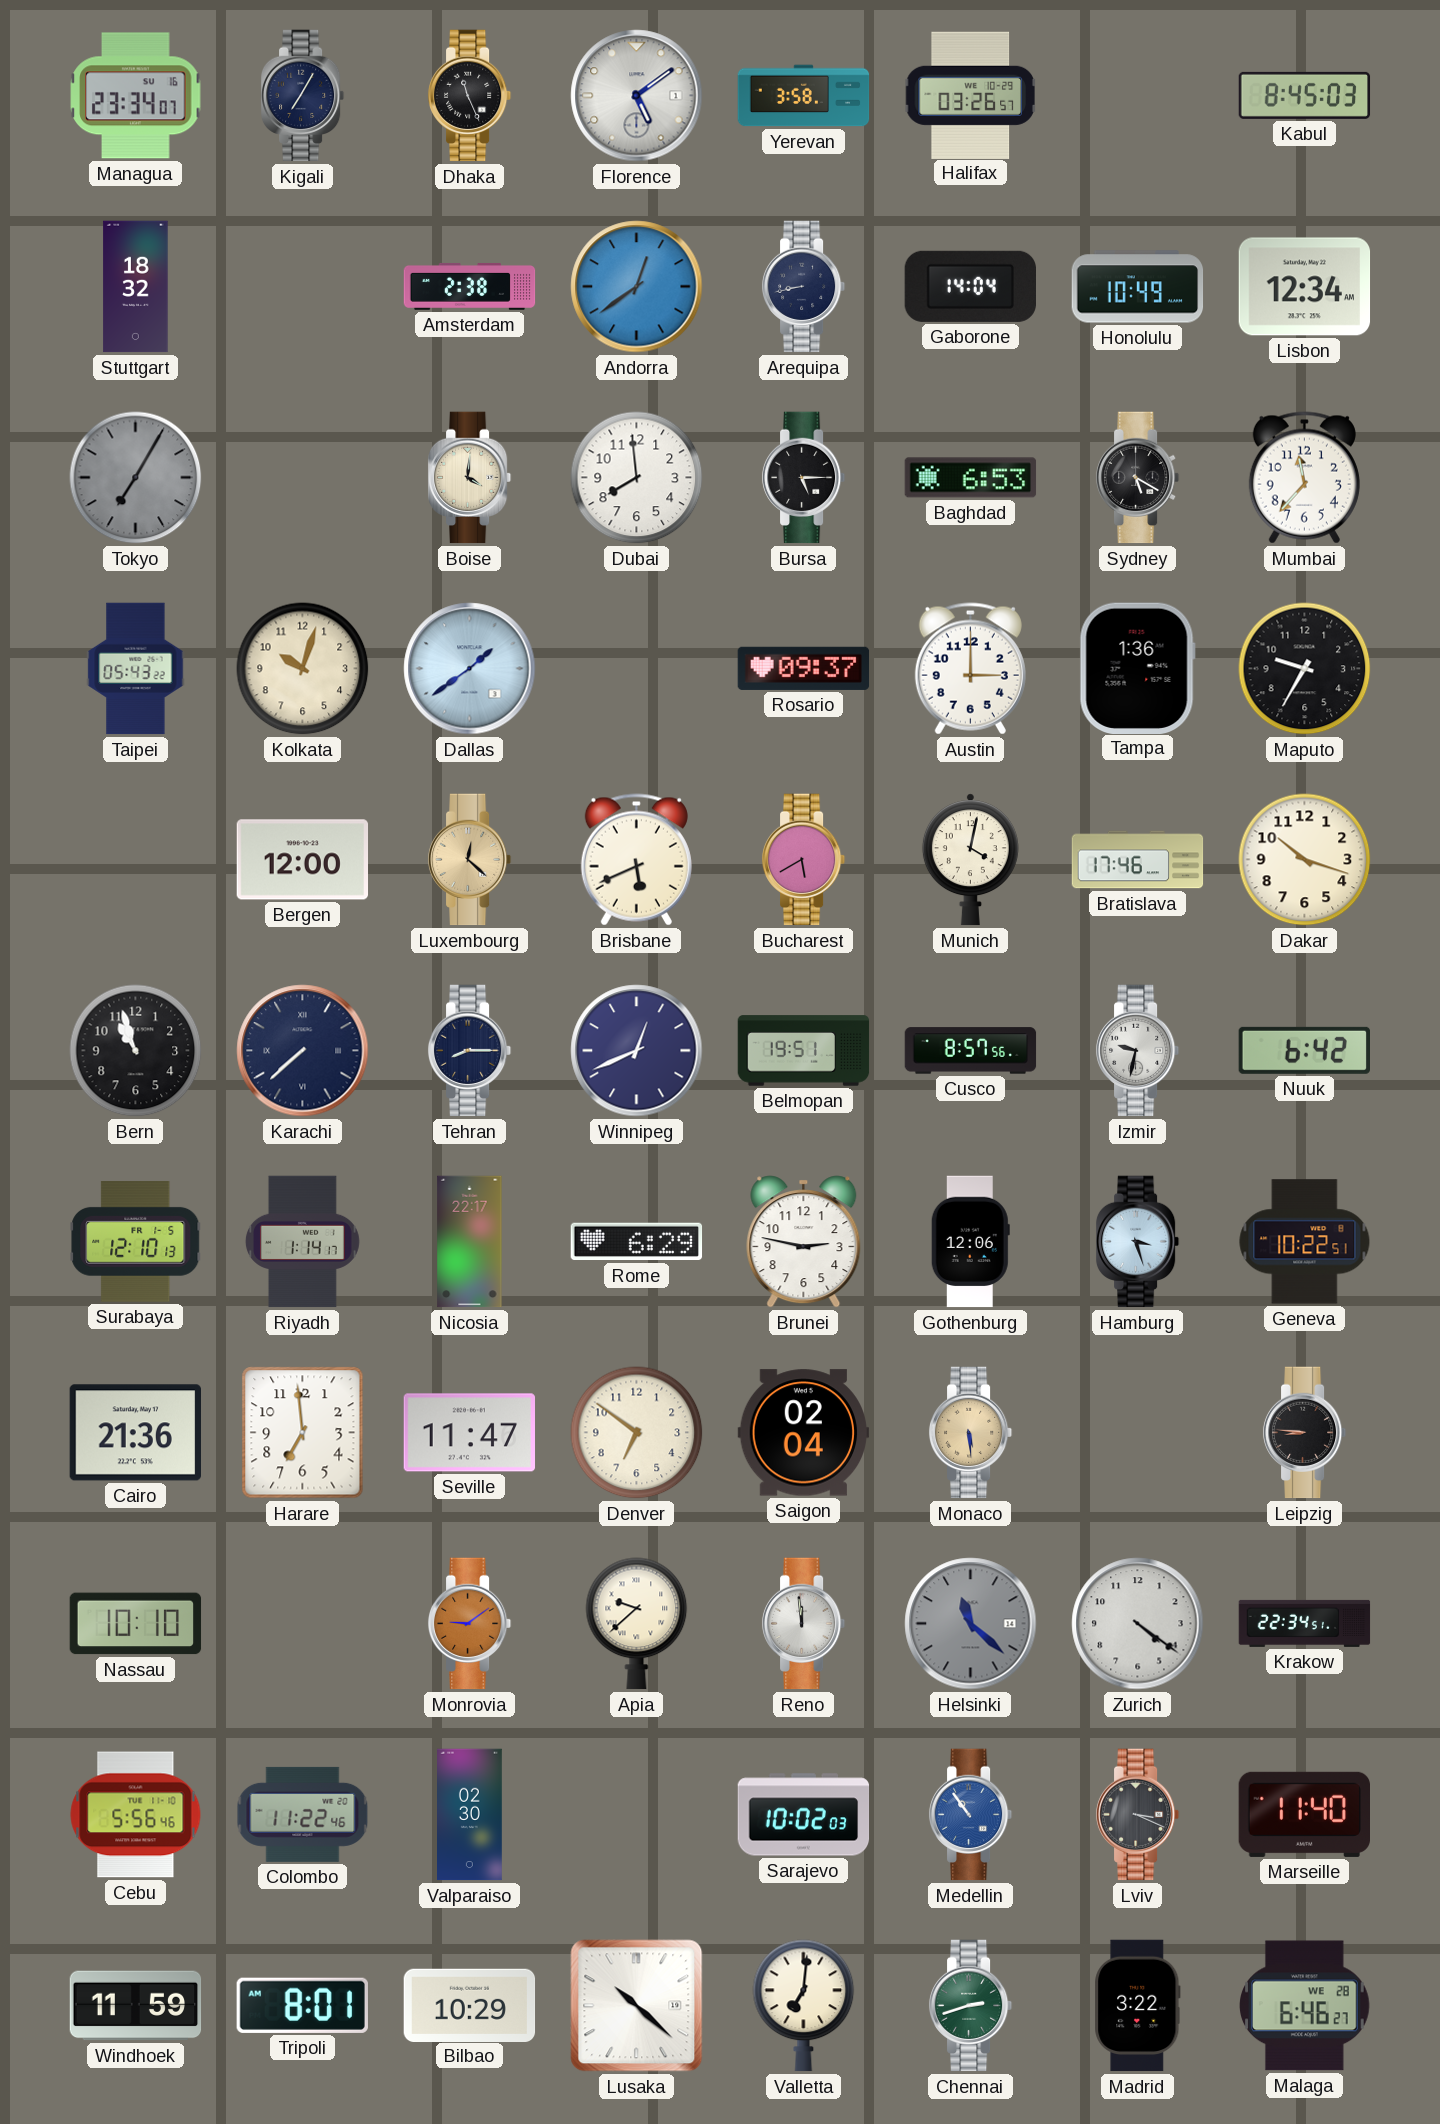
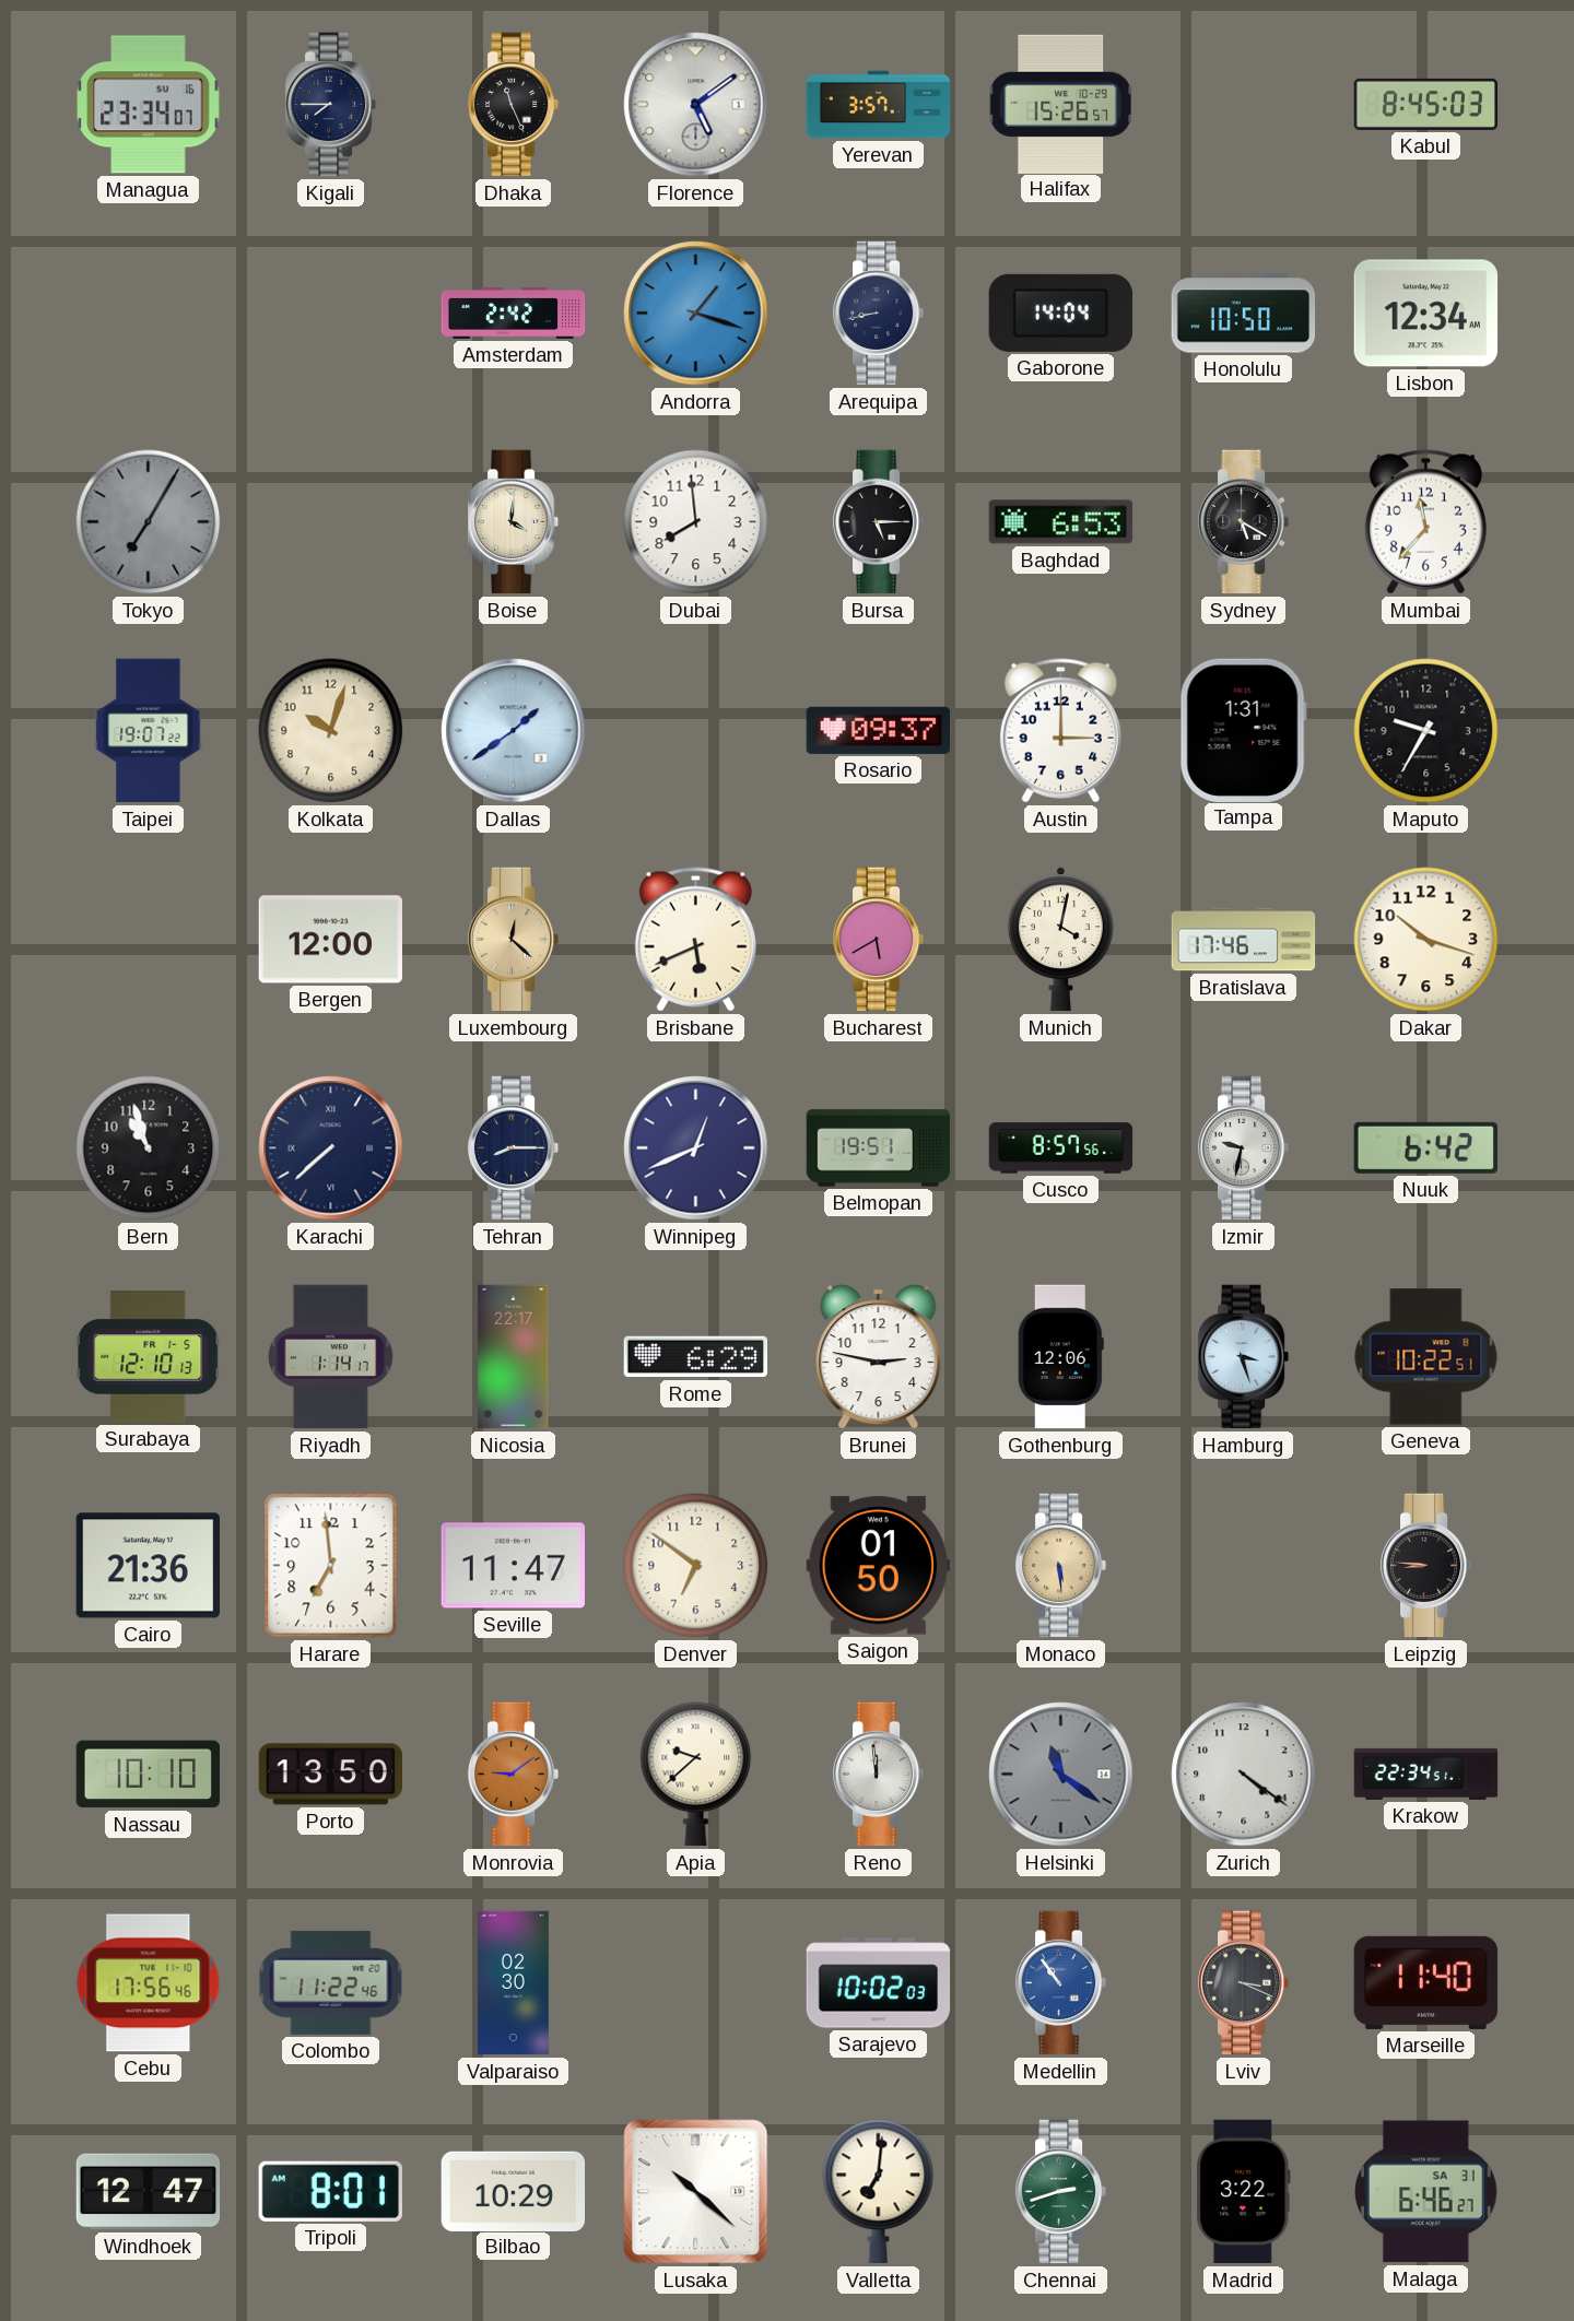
Kigali: 7:05 -> 7:45
Yerevan: 3:58 -> 3:57
Halifax: 03:26 -> 15:26
Stuttgart: 18:32 -> none
Amsterdam: 2:38 -> 2:42
Andorra: 12:39 -> 1:18
Honolulu: 10:49 -> 10:50
Taipei: 05:43 -> 19:07
Tampa: 1:36 -> 1:31
Saigon: 02:04 -> 01:50
Porto: none -> 13:50
Helsinki: 11:22 -> 11:21
Cebu: 5:56 -> 17:56
Windhoek: 11:59 -> 12:47
Malaga date: WE 28 -> SA 31
